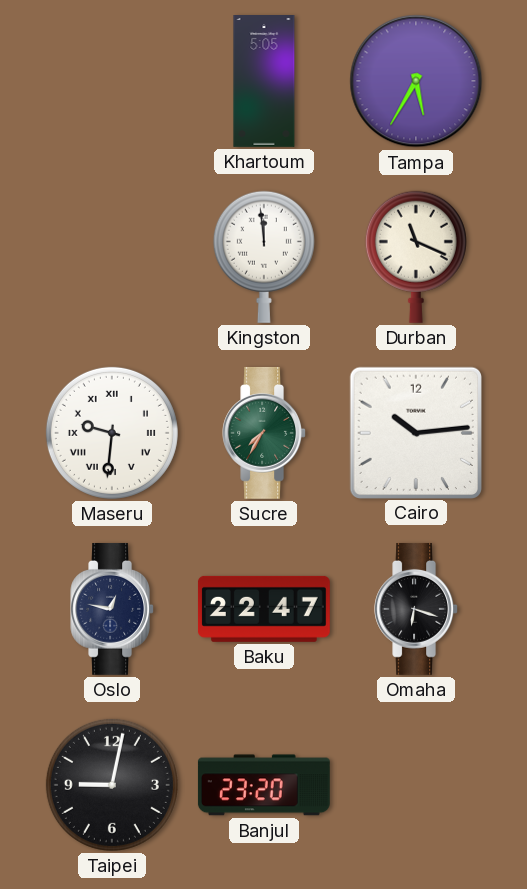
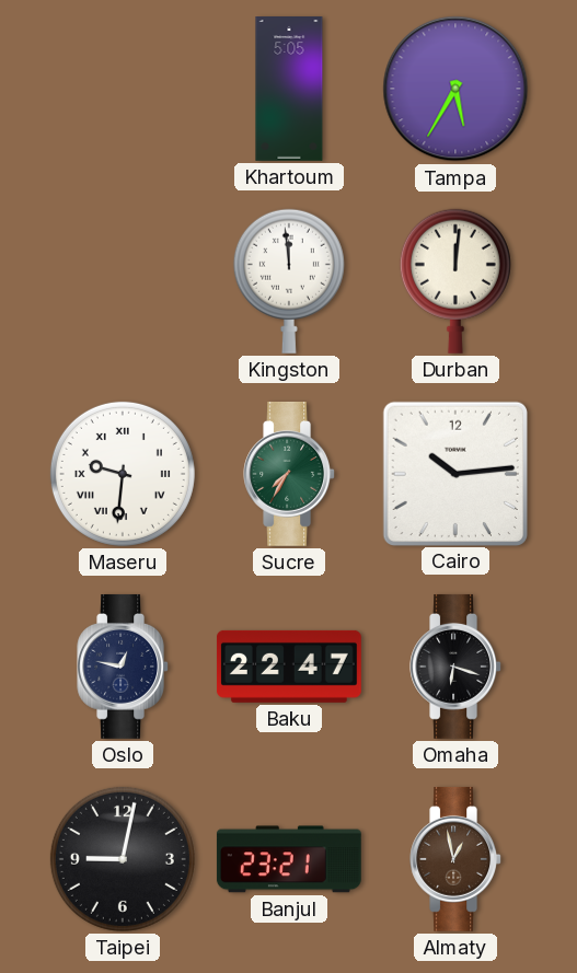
Durban: 11:19 -> 12:01
Banjul: 23:20 -> 23:21
Almaty: none -> 12:58
